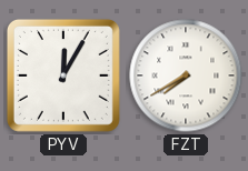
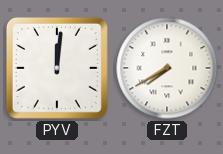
PYV: 12:05 -> 12:01
